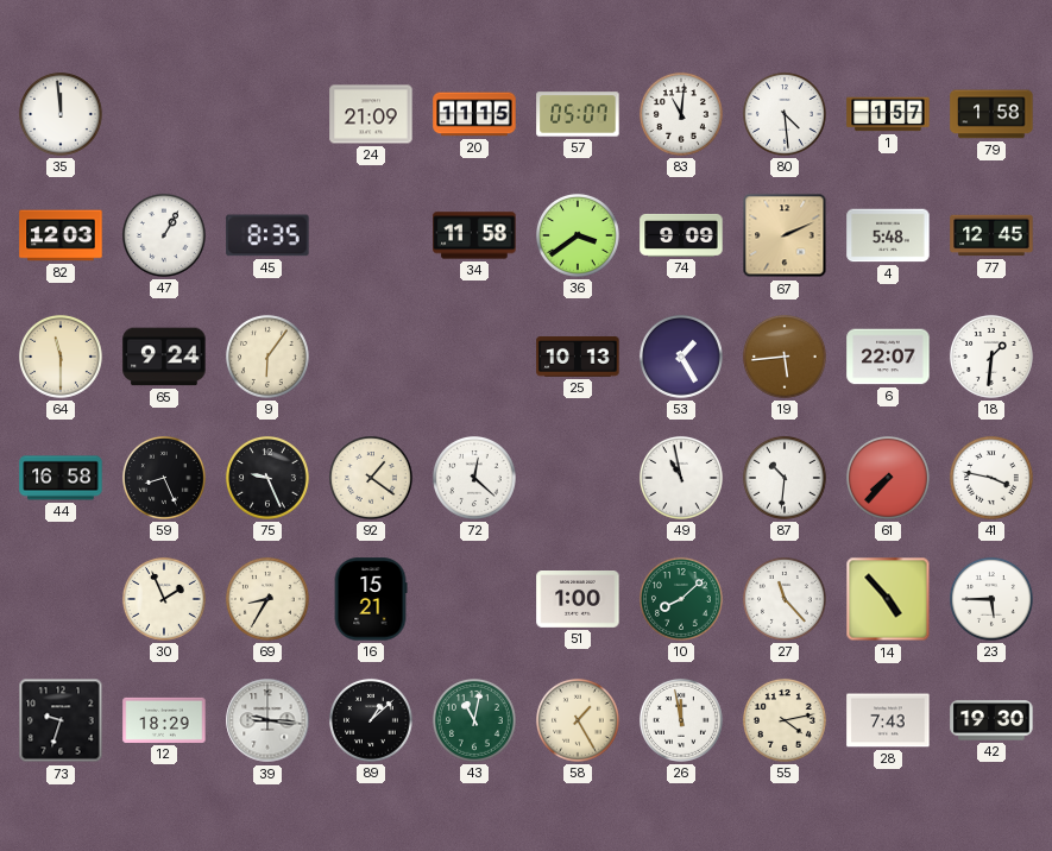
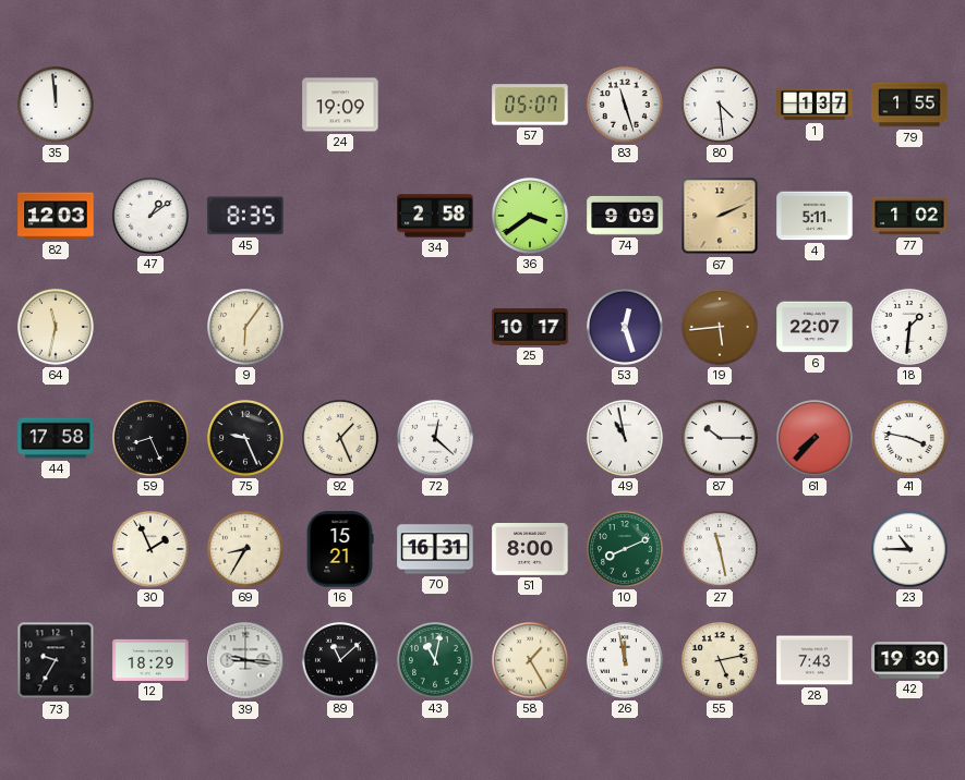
24: 21:09 -> 19:09
20: 11:15 -> none
83: 11:01 -> 11:27
1: 1:57 -> 1:37
79: 1:58 -> 1:55
47: 1:05 -> 1:09
34: 11:58 -> 2:58
4: 5:48 -> 5:11
77: 12:45 -> 1:02
64: 11:30 -> 11:32
65: 9:24 -> none
25: 10:13 -> 10:17
53: 1:25 -> 12:27
44: 16:58 -> 17:58
92: 1:21 -> 1:26
87: 10:31 -> 10:15
70: none -> 16:31
51: 1:00 -> 8:00
10: 8:08 -> 8:11
27: 11:23 -> 11:28
14: 4:53 -> none
23: 5:45 -> 10:45
73: 9:33 -> 9:35
89: 1:08 -> 11:08
55: 4:13 -> 5:13
